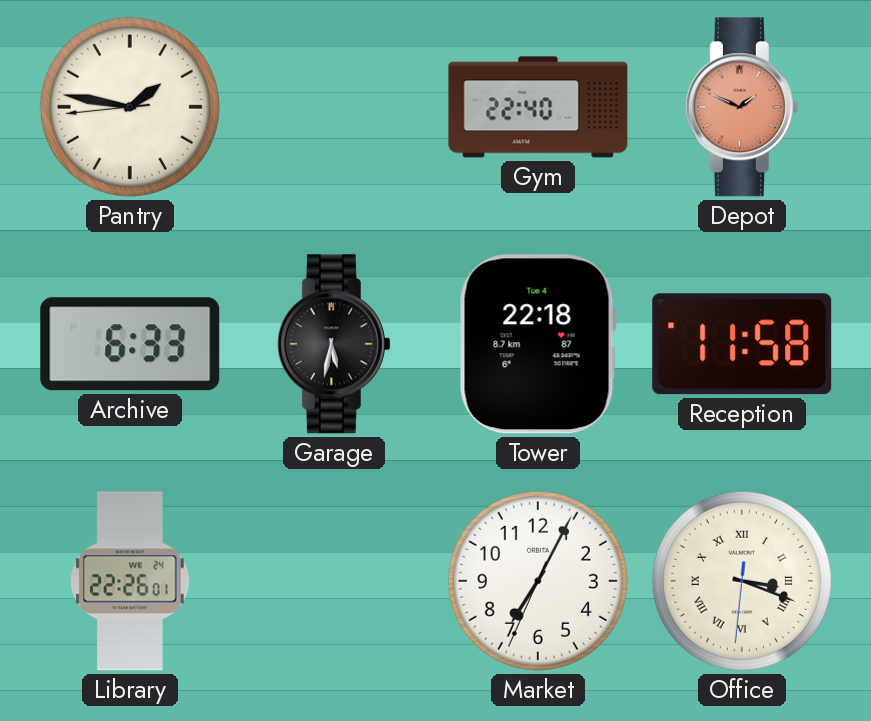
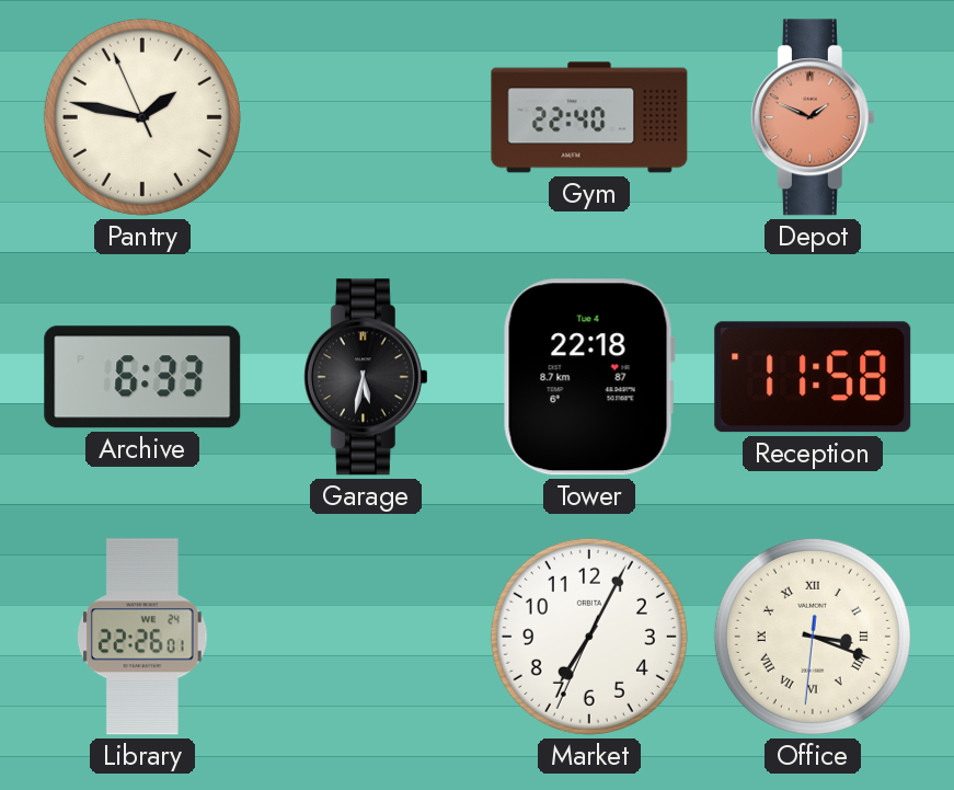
Pantry: 1:46:44 -> 1:46:56
